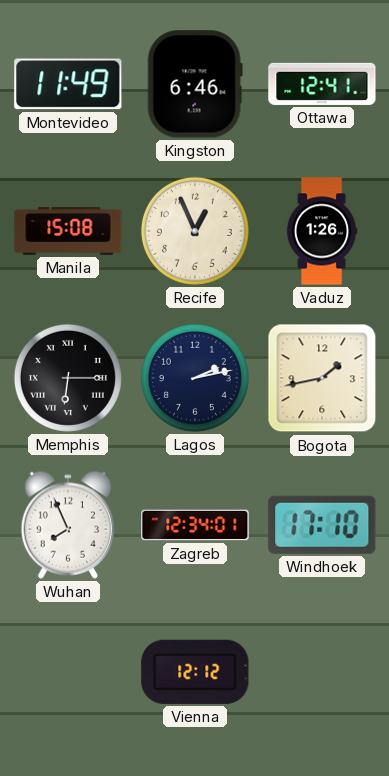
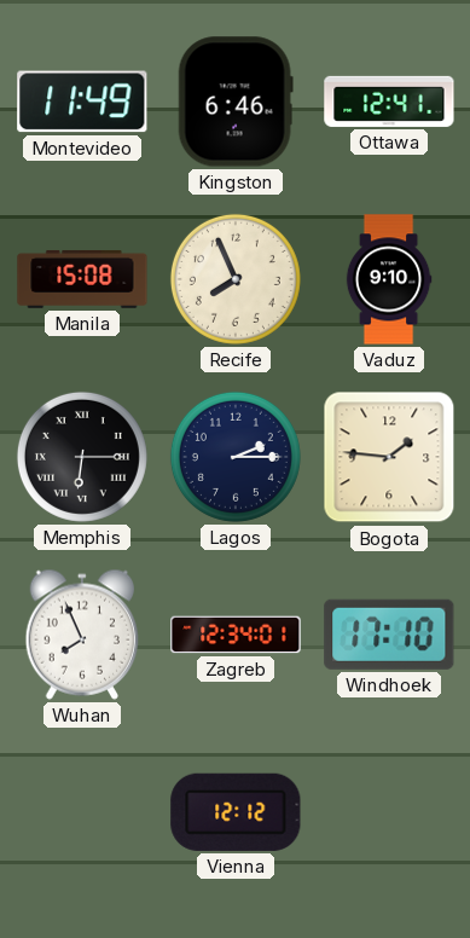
Recife: 12:56 -> 7:56
Vaduz: 1:26 -> 9:10
Lagos: 2:13 -> 2:15
Bogota: 1:43 -> 1:46
